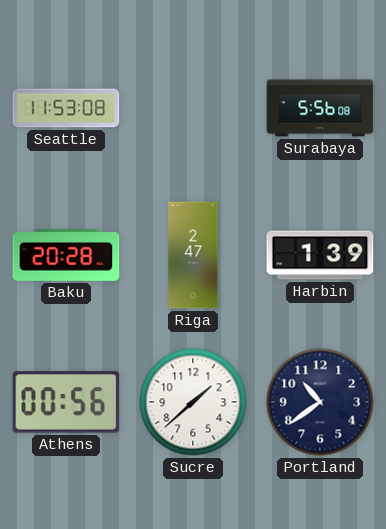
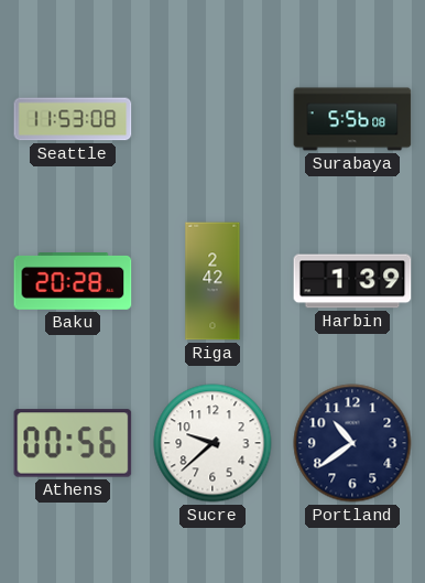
Riga: 2:47 -> 2:42
Sucre: 1:38 -> 9:38
